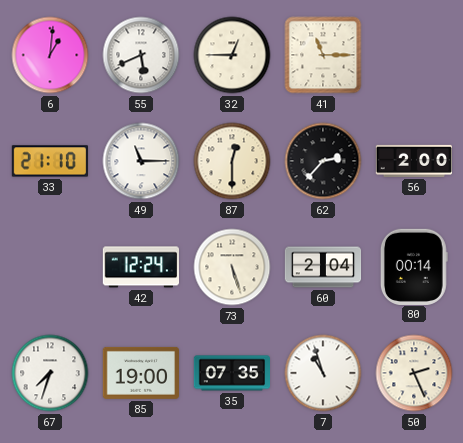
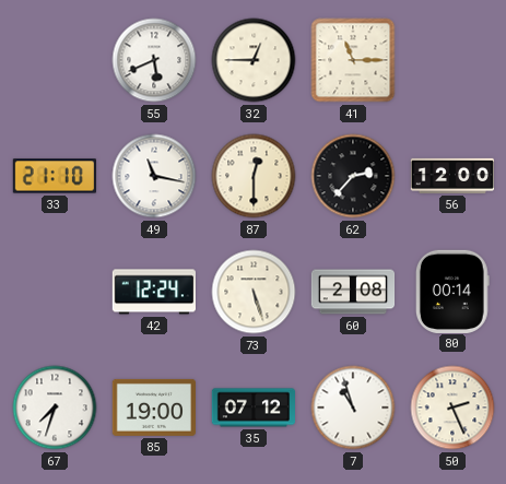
6: 1:01 -> none
49: 11:15 -> 11:17
56: 2:00 -> 12:00
60: 2:04 -> 2:08
35: 07:35 -> 07:12
